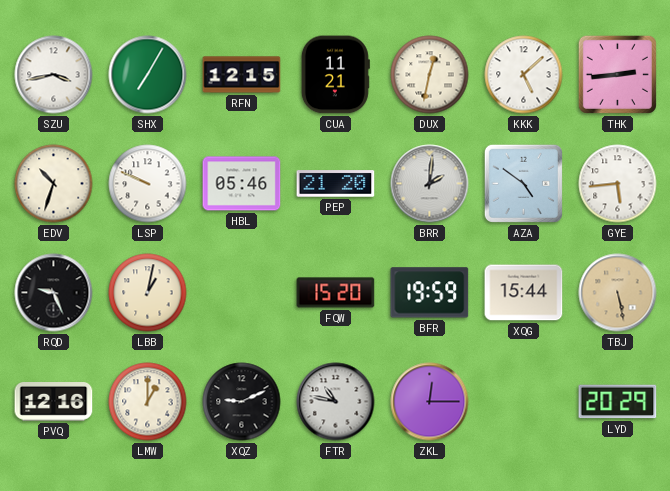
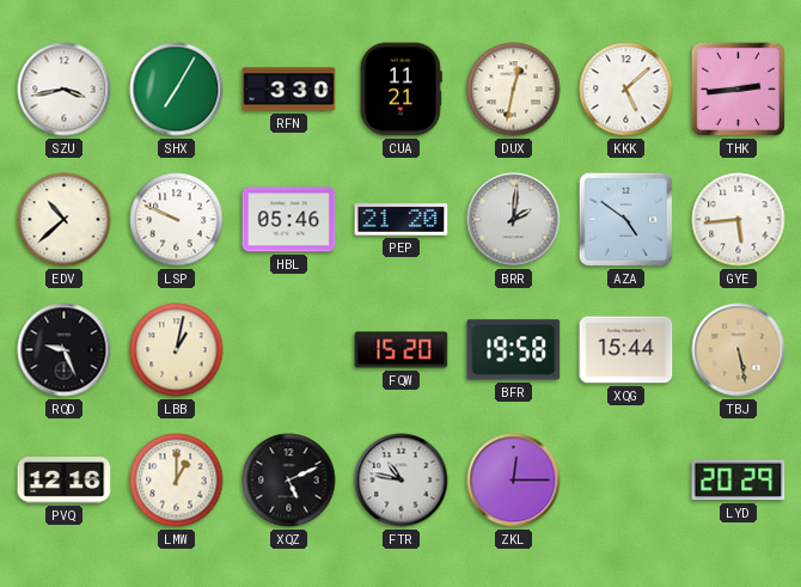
RFN: 12:15 -> 3:30
EDV: 10:33 -> 10:38
BFR: 19:59 -> 19:58
XQZ: 9:11 -> 5:11
